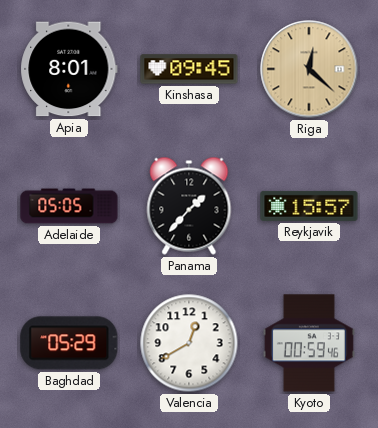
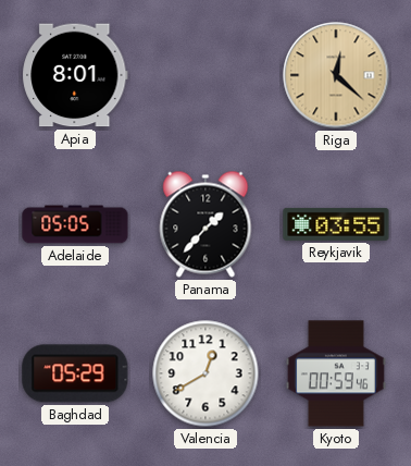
Kinshasa: 09:45 -> none
Reykjavik: 15:57 -> 03:55
